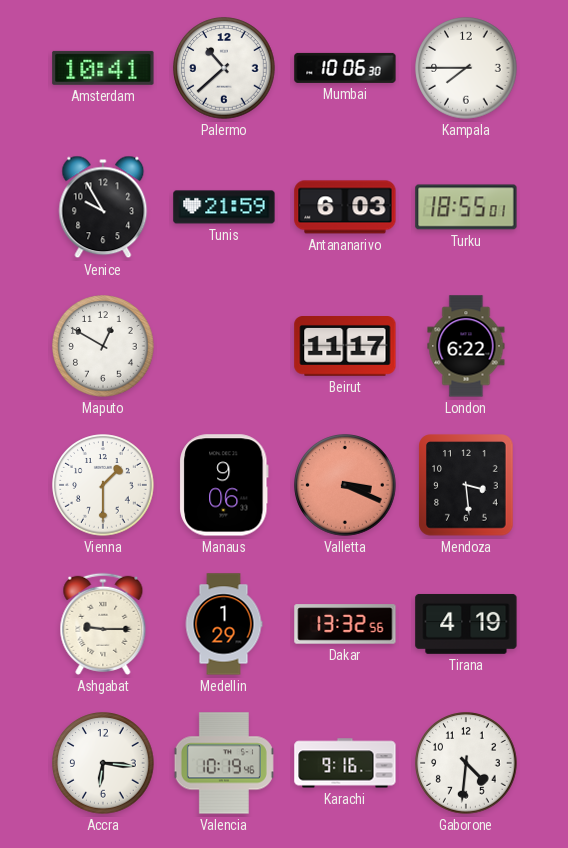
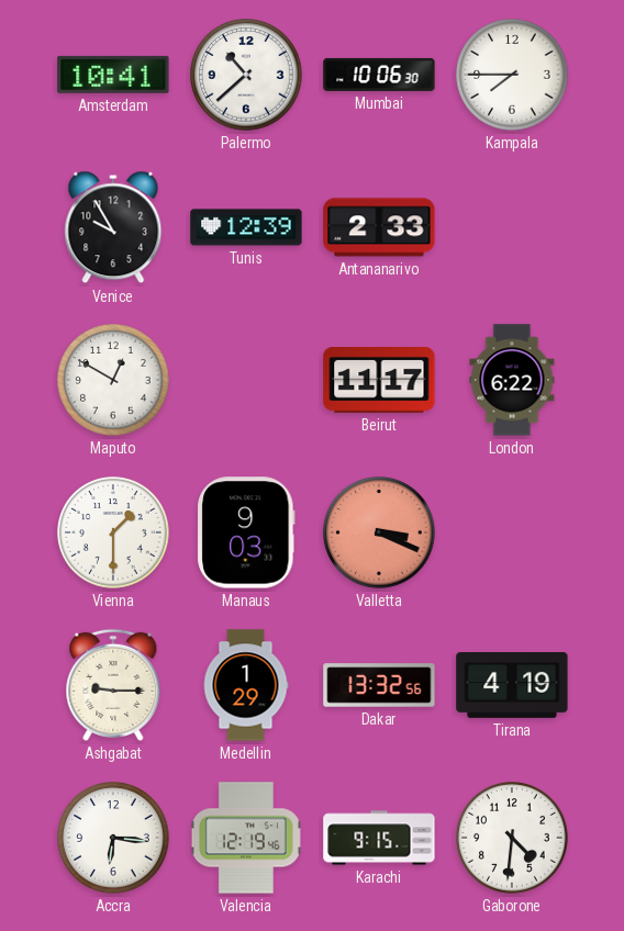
Tunis: 21:59 -> 12:39
Antananarivo: 6:03 -> 2:33
Turku: 18:55 -> none
Manaus: 9:06 -> 9:03
Mendoza: 3:29 -> none
Valencia: 10:19 -> 12:19
Karachi: 9:16 -> 9:15
